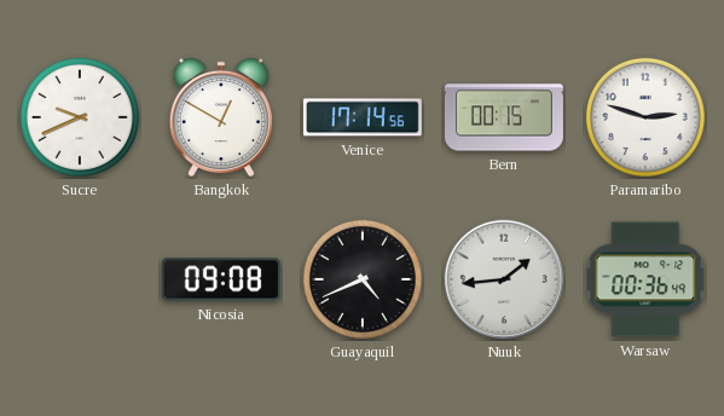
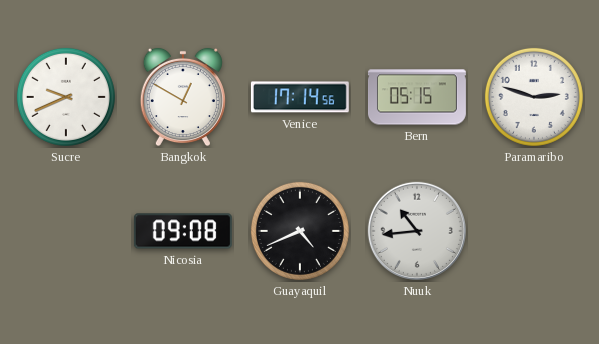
Bern: 00:15 -> 05:15
Nuuk: 1:44 -> 10:44
Warsaw: 00:36 -> none
